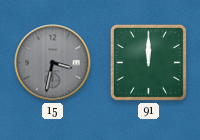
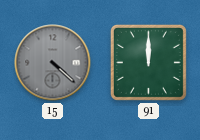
15: 3:32 -> 4:22
